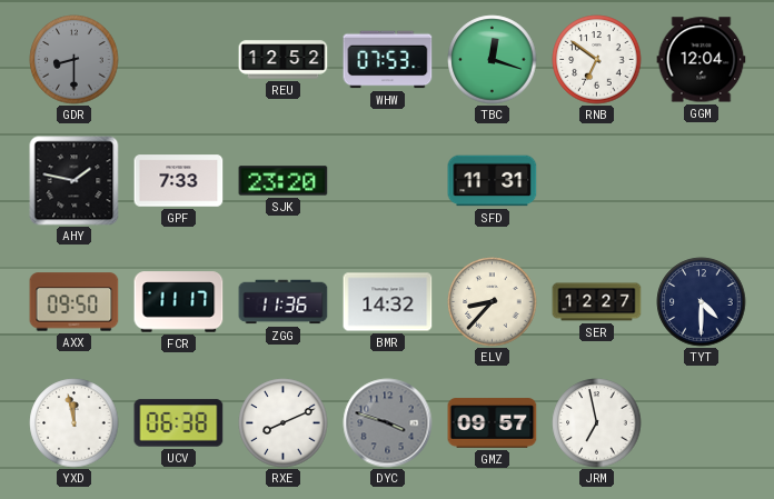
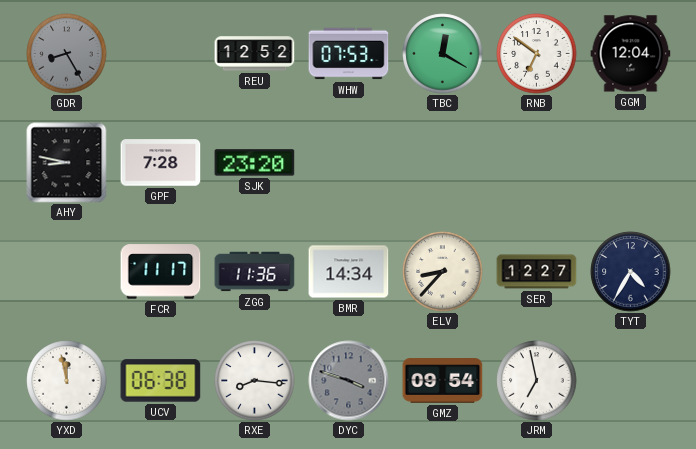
GDR: 8:30 -> 8:25
TBC: 12:18 -> 12:20
AHY: 1:47 -> 8:47
GPF: 7:33 -> 7:28
SFD: 11:31 -> none
AXX: 09:50 -> none
BMR: 14:32 -> 14:34
TYT: 4:30 -> 4:35
RXE: 8:11 -> 8:16
GMZ: 09:57 -> 09:54
